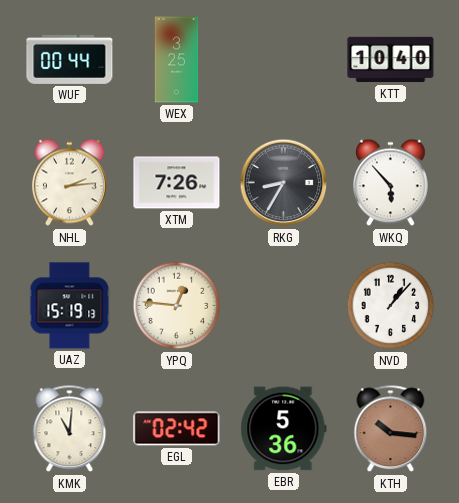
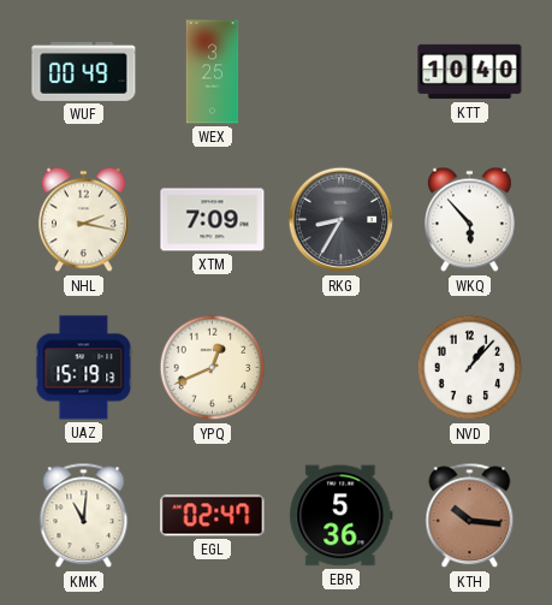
WUF: 00:44 -> 00:49
NHL: 2:14 -> 2:17
XTM: 7:26 -> 7:09
YPQ: 12:46 -> 12:41
EGL: 02:42 -> 02:47
